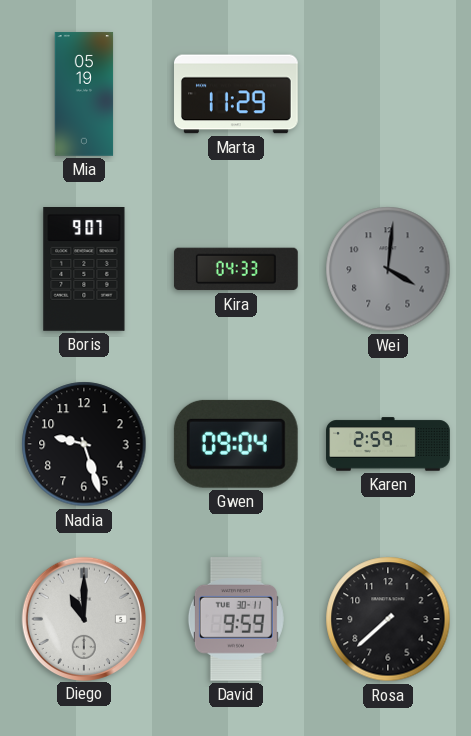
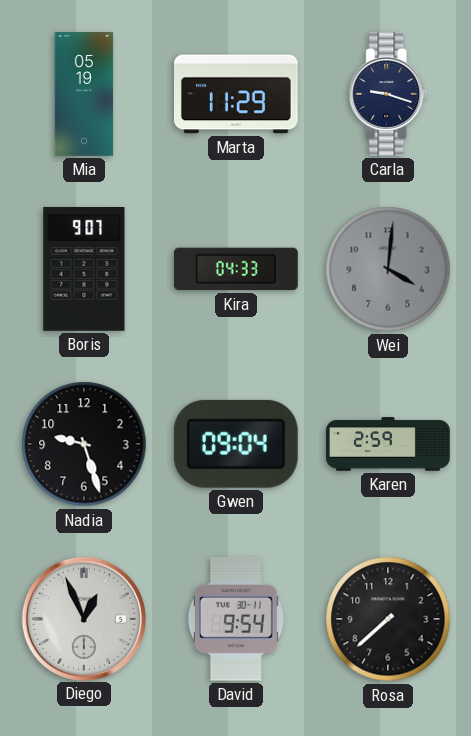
Carla: none -> 9:18
Diego: 11:00 -> 12:56
David: 9:59 -> 9:54
